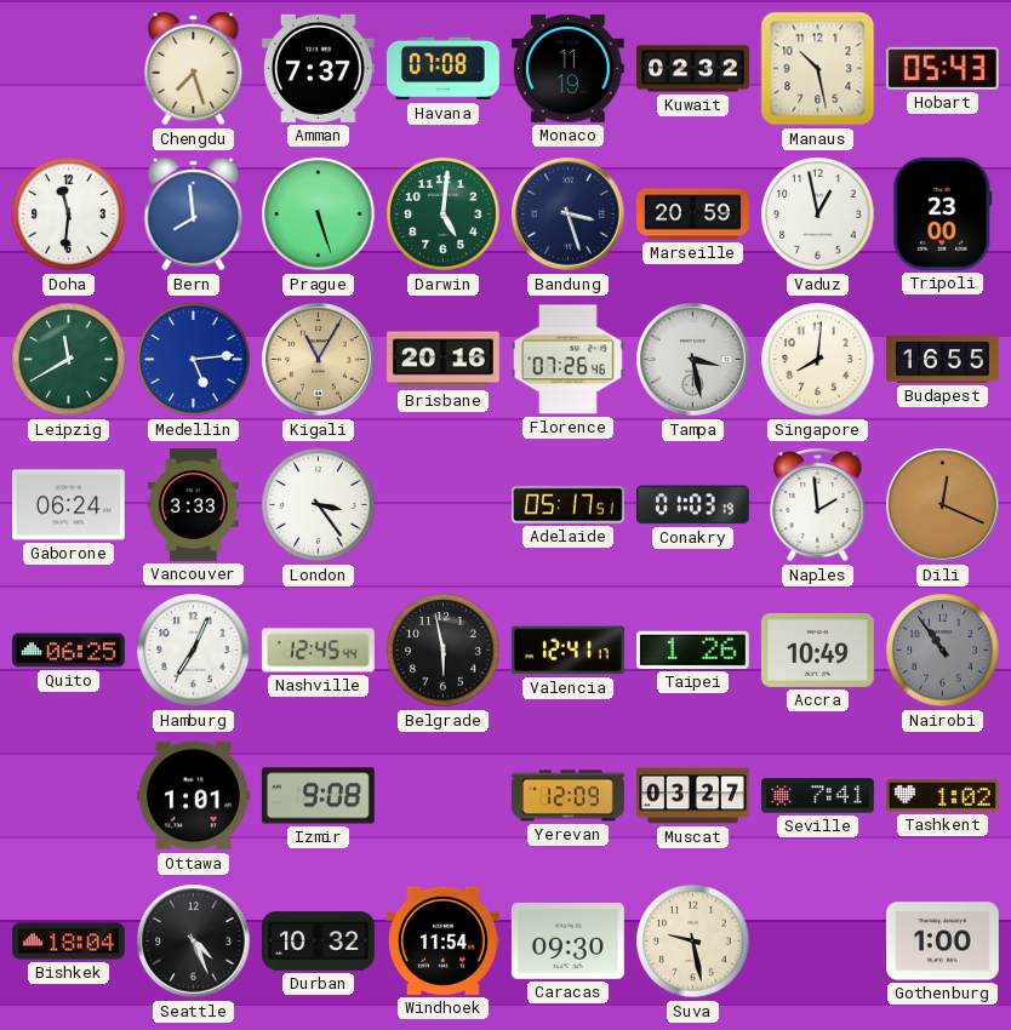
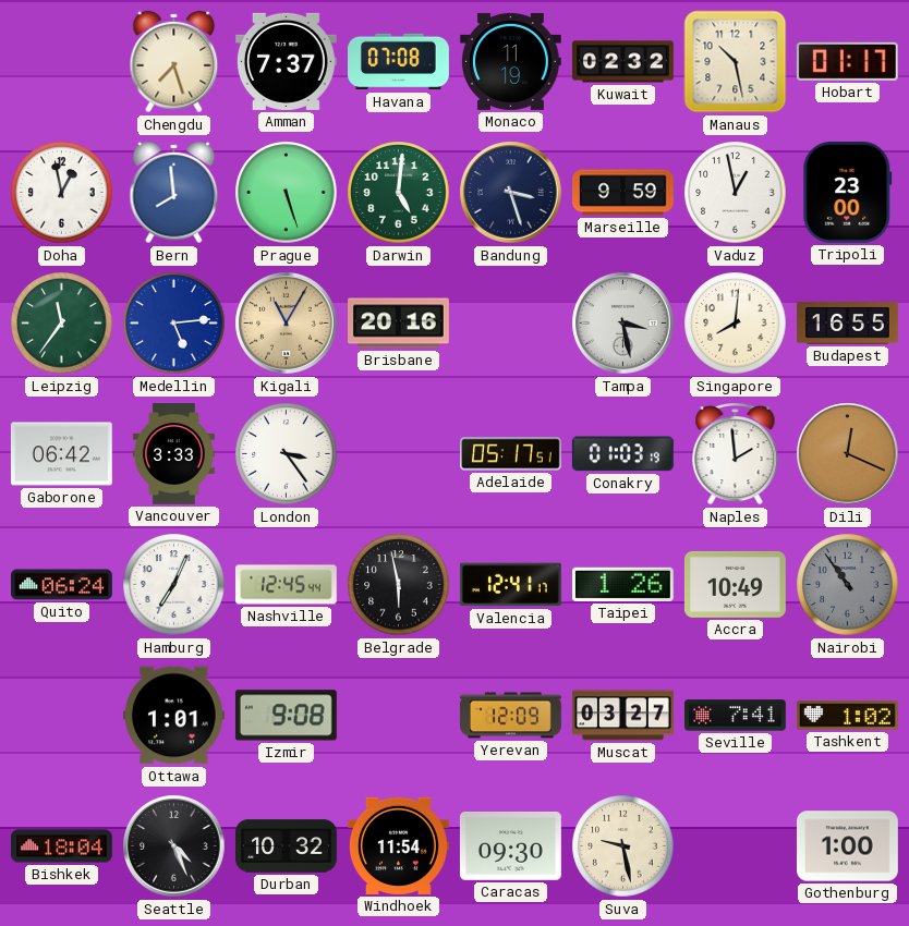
Hobart: 05:43 -> 01:17
Doha: 11:31 -> 12:58
Marseille: 20:59 -> 9:59
Leipzig: 11:40 -> 11:36
Florence: 07:26 -> none
Gaborone: 06:24 -> 06:42
Quito: 06:25 -> 06:24
